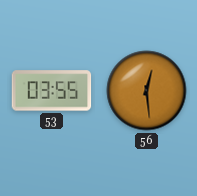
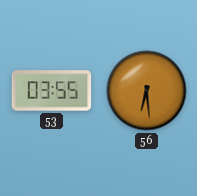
56: 12:29 -> 6:29
